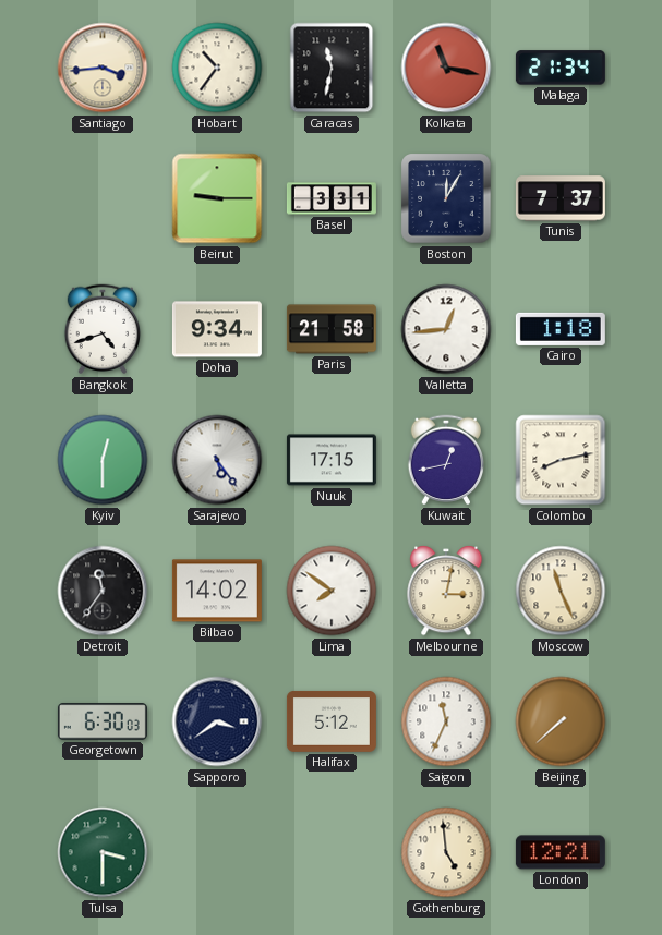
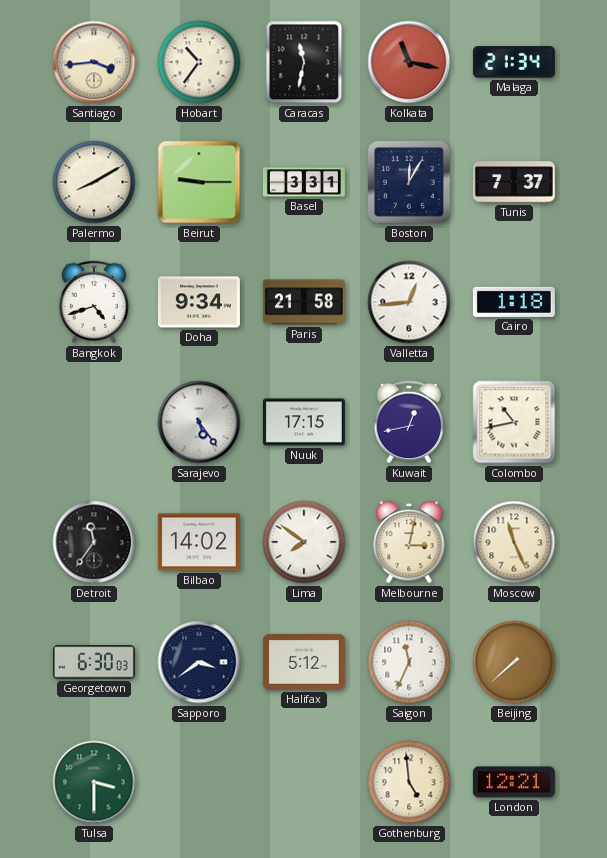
Palermo: none -> 8:10
Kyiv: 12:30 -> none
Colombo: 8:13 -> 10:43
